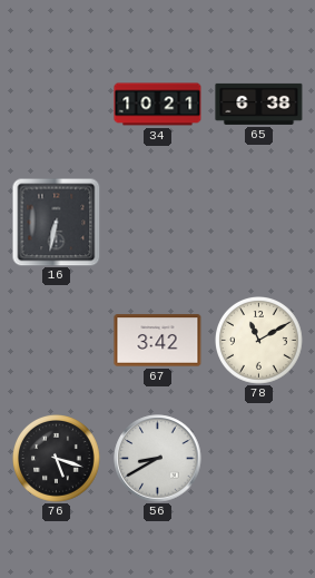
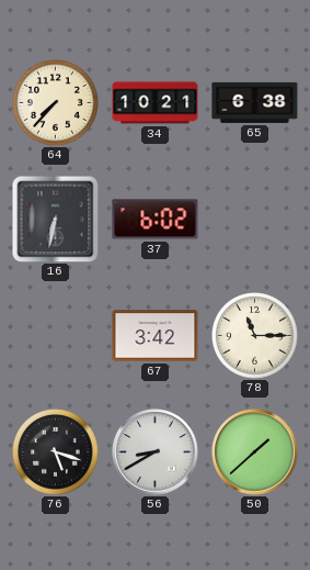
64: none -> 7:37
37: none -> 6:02
78: 11:10 -> 11:15
50: none -> 1:38
